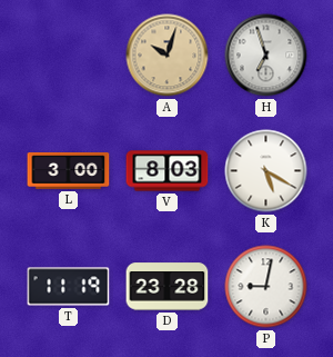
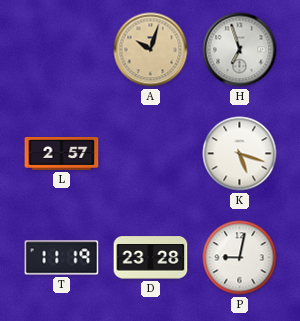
L: 3:00 -> 2:57
V: 8:03 -> none
K: 5:20 -> 5:18
